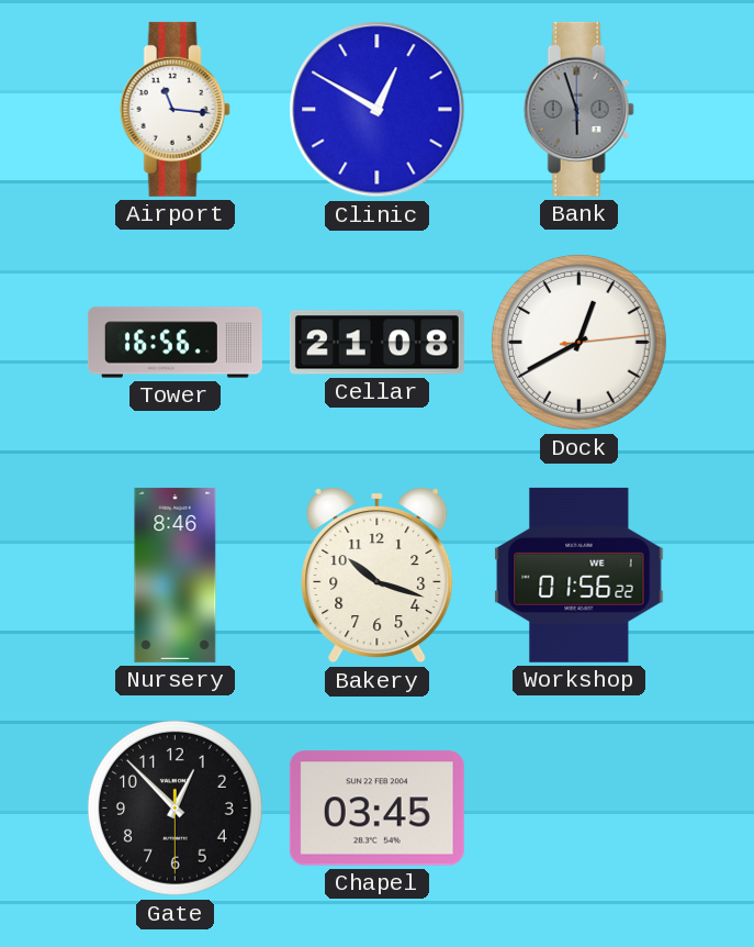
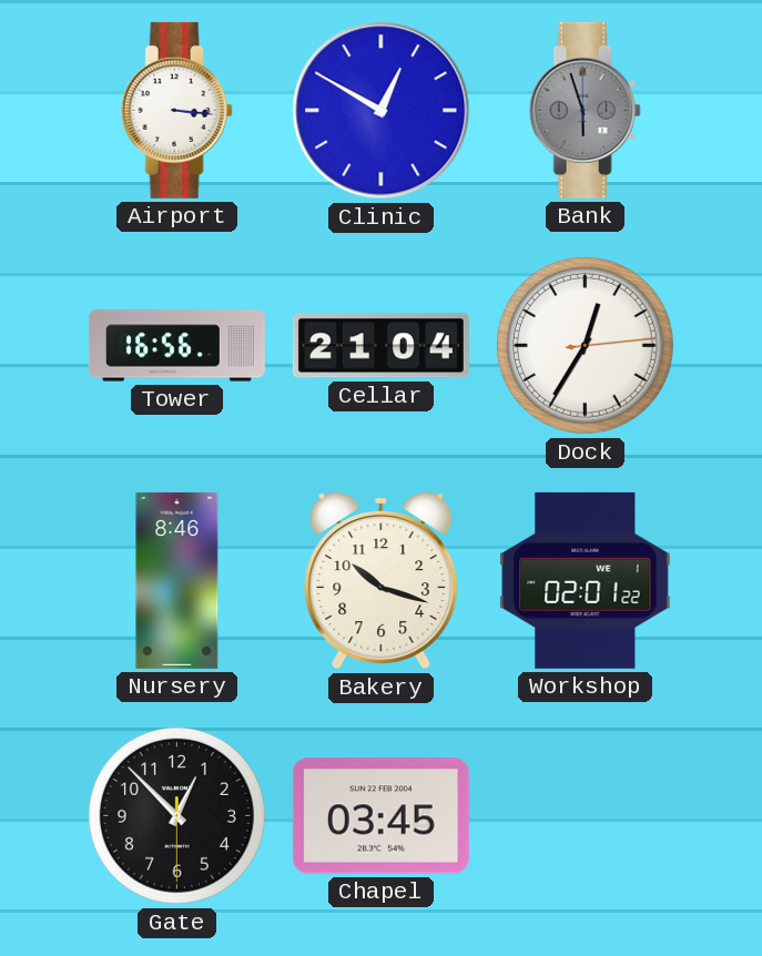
Airport: 11:16 -> 3:16
Cellar: 21:08 -> 21:04
Dock: 12:40 -> 12:35
Workshop: 01:56 -> 02:01
